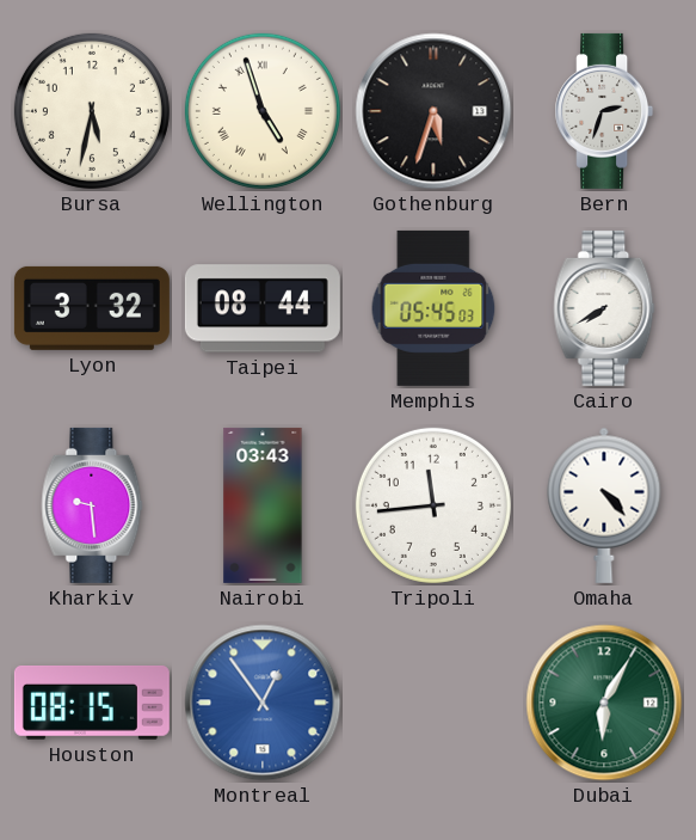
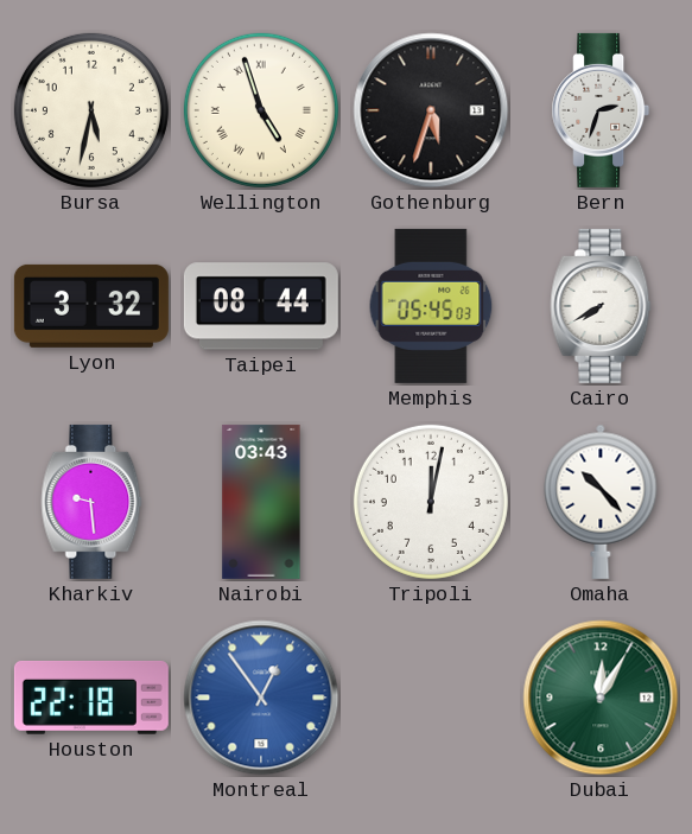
Tripoli: 11:44 -> 12:02
Omaha: 4:23 -> 10:23
Houston: 08:15 -> 22:18
Dubai: 6:05 -> 12:05
